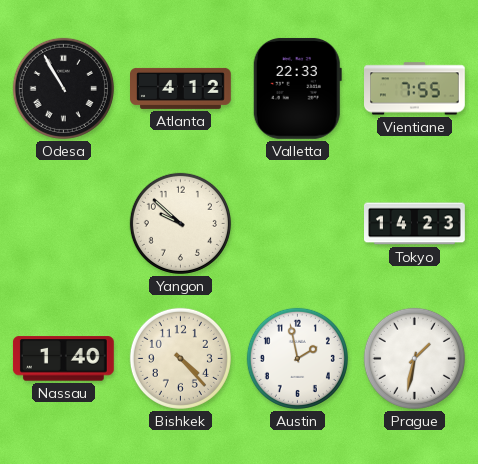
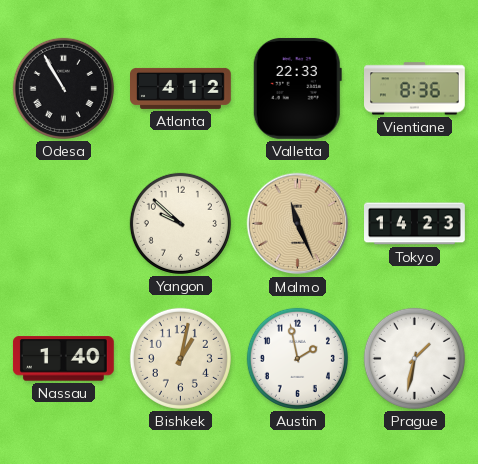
Vientiane: 7:55 -> 8:36
Malmo: none -> 11:26
Bishkek: 4:23 -> 1:02
